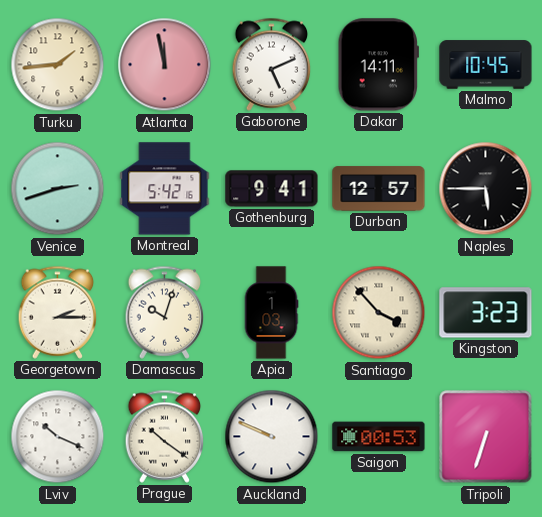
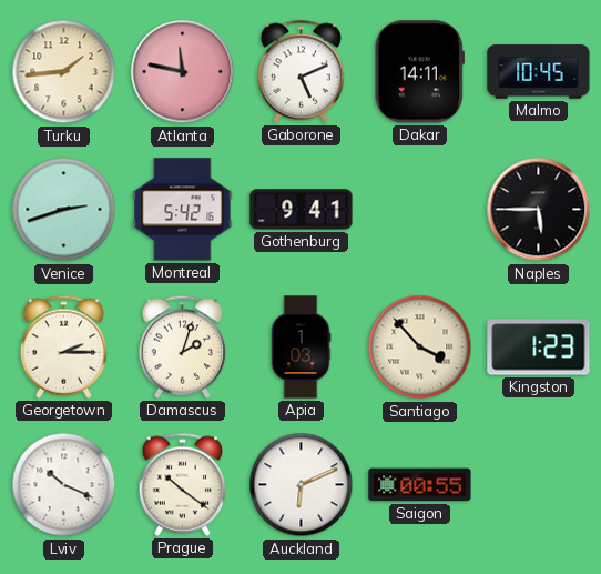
Atlanta: 11:58 -> 11:47
Durban: 12:57 -> none
Damascus: 10:03 -> 2:03
Kingston: 3:23 -> 1:23
Auckland: 9:49 -> 6:11
Saigon: 00:53 -> 00:55
Tripoli: 6:33 -> none
